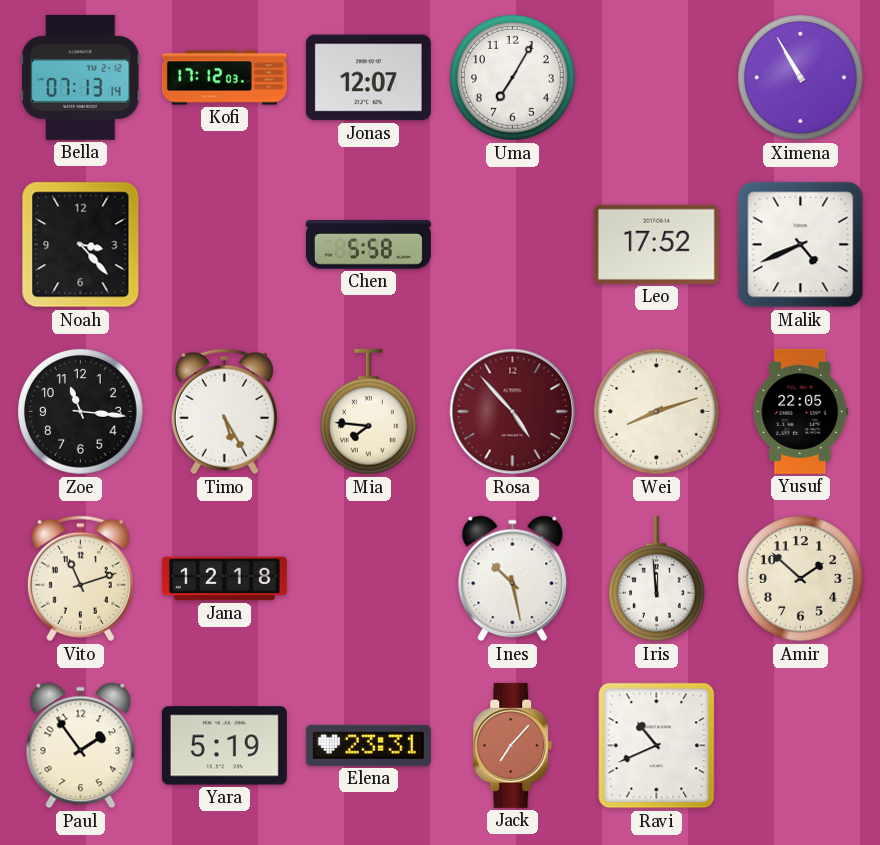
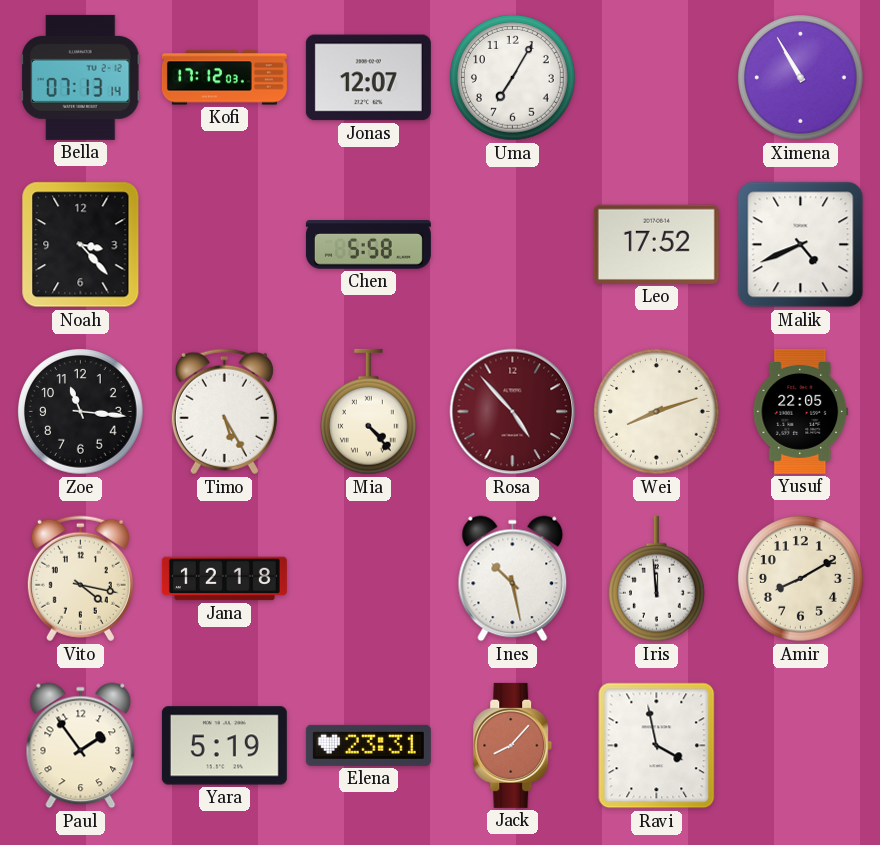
Mia: 7:46 -> 4:23
Vito: 11:12 -> 4:17
Amir: 1:52 -> 8:10
Jack: 7:07 -> 8:07
Ravi: 10:41 -> 3:58
